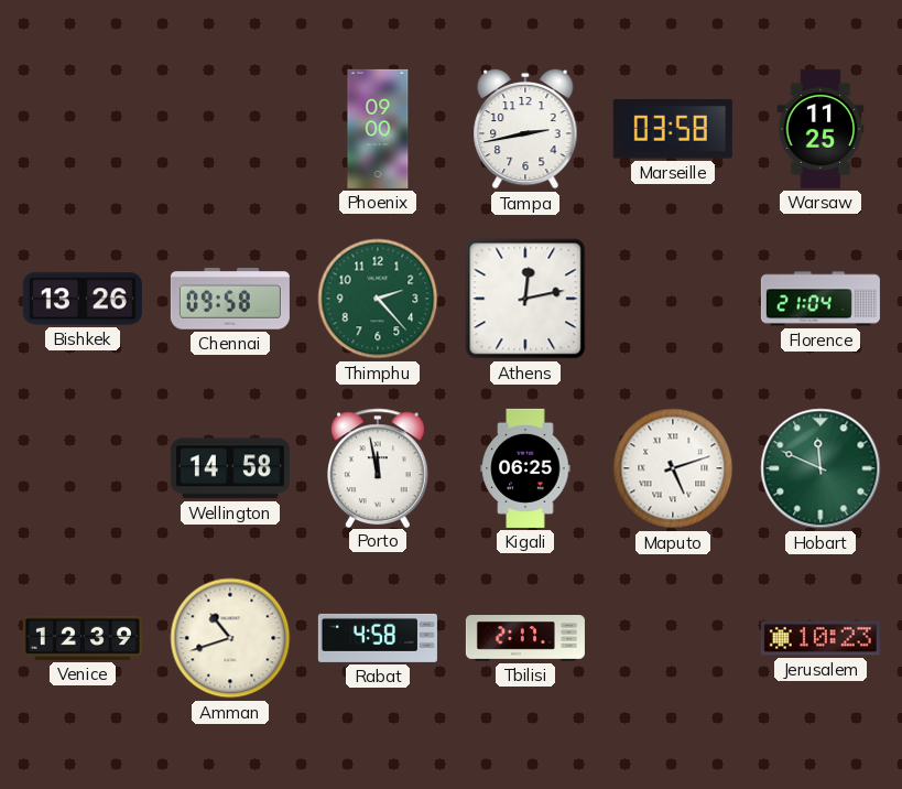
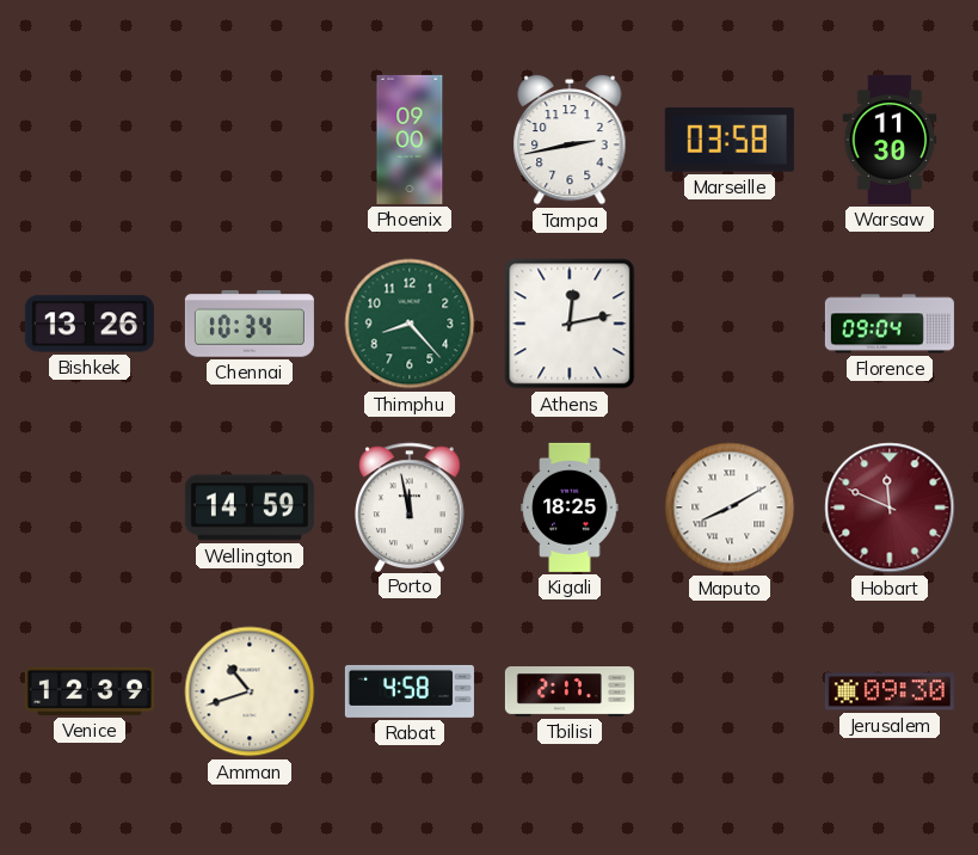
Warsaw: 11:25 -> 11:30
Chennai: 09:58 -> 10:34
Thimphu: 2:23 -> 8:23
Florence: 21:04 -> 09:04
Wellington: 14:58 -> 14:59
Kigali: 06:25 -> 18:25
Maputo: 5:12 -> 8:10
Hobart dial: green -> burgundy
Jerusalem: 10:23 -> 09:30
